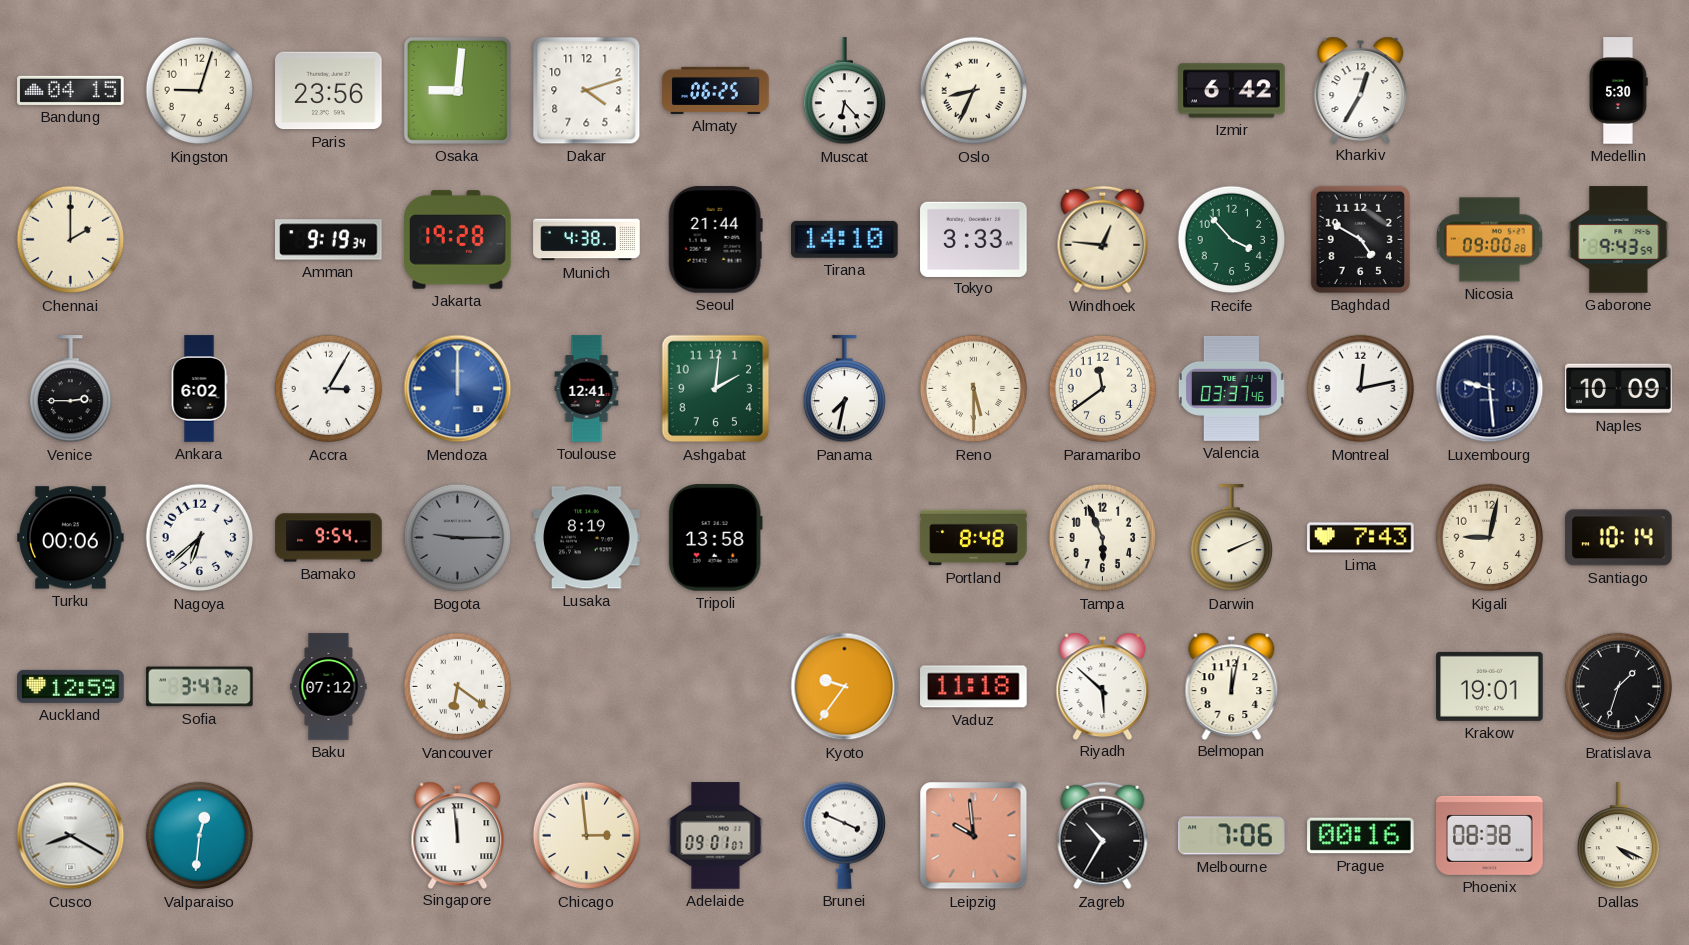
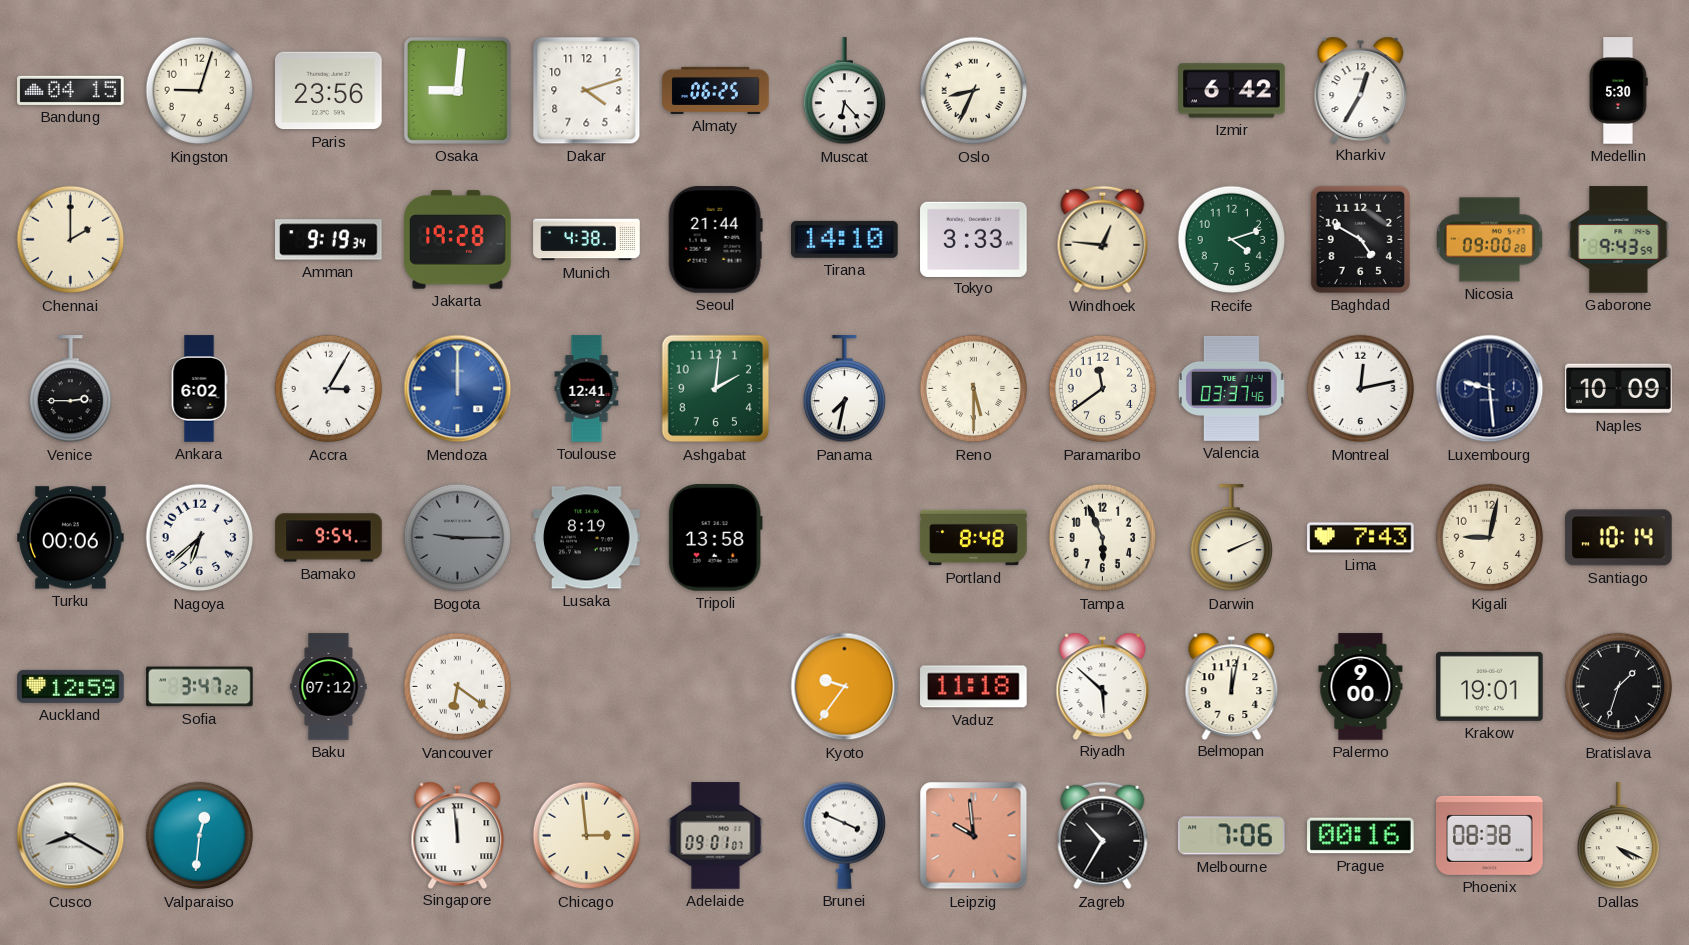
Recife: 3:53 -> 4:12
Palermo: none -> 9:00
